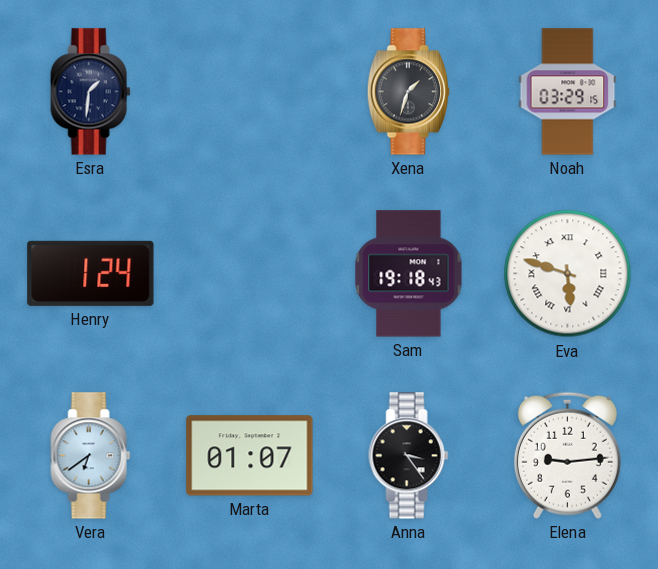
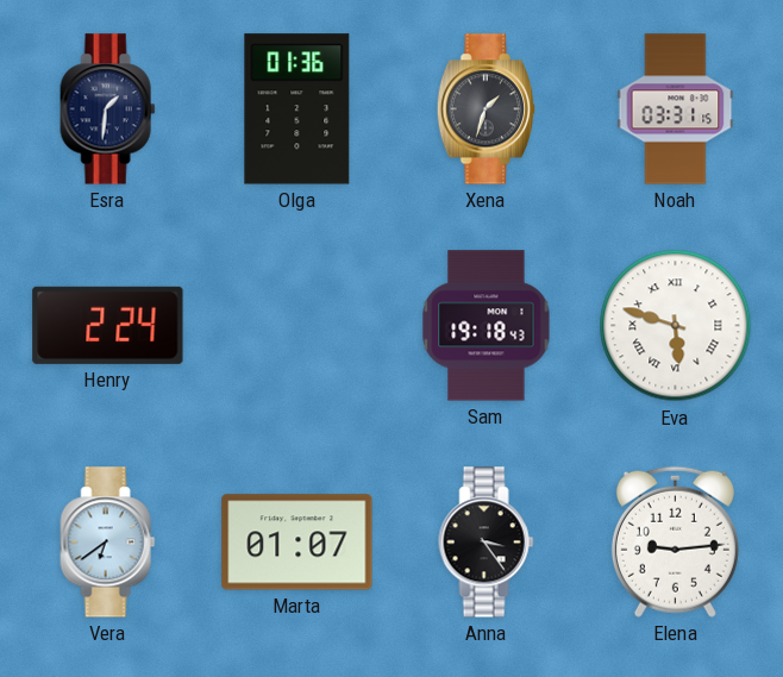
Olga: none -> 01:36
Noah: 03:29 -> 03:31
Henry: 1:24 -> 2:24
